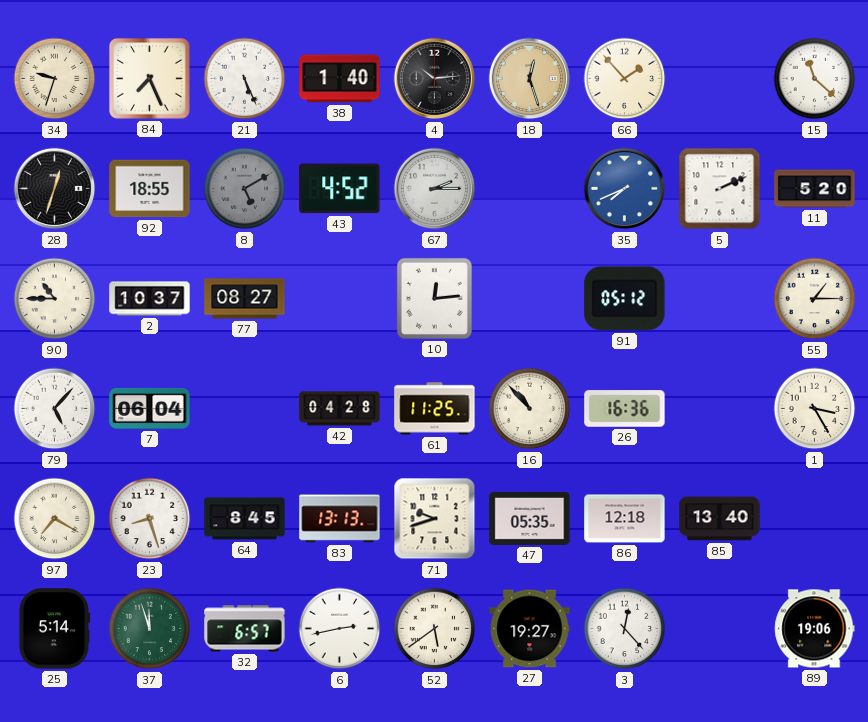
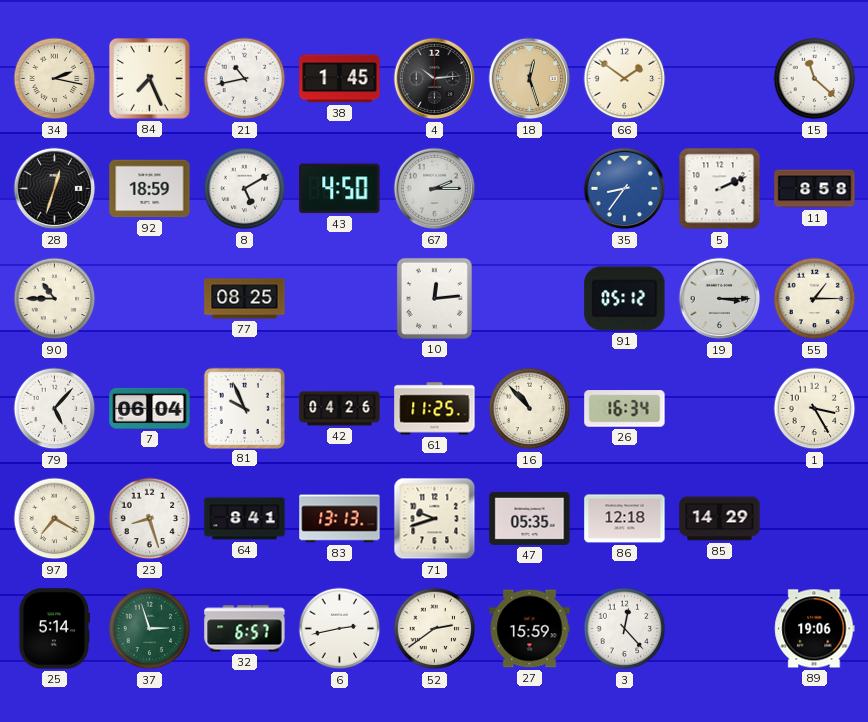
34: 9:33 -> 2:17
21: 5:26 -> 10:43
38: 1:40 -> 1:45
66: 1:53 -> 1:51
92: 18:55 -> 18:59
8 dial: grey -> white
43: 4:52 -> 4:50
35: 7:41 -> 8:36
11: 5:20 -> 8:58
2: 10:37 -> none
77: 08:27 -> 08:25
19: none -> 3:15
81: none -> 9:56
42: 04:28 -> 04:26
26: 16:36 -> 16:34
64: 8:45 -> 8:41
85: 13:40 -> 14:29
37: 11:57 -> 2:57
52: 5:39 -> 2:39
27: 19:27 -> 15:59
